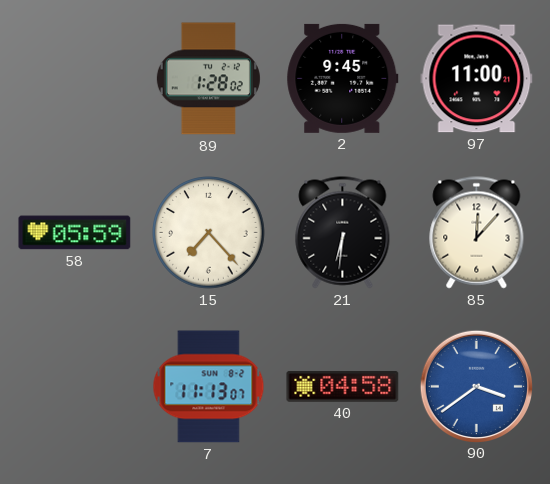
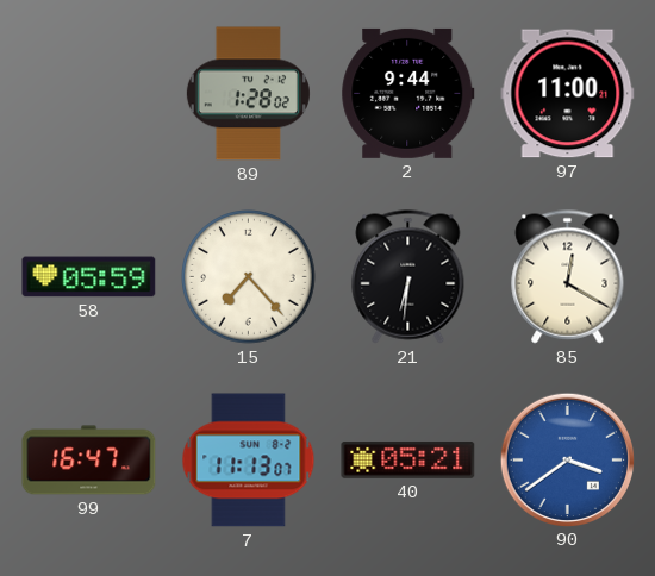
2: 9:45 -> 9:44
85: 12:07 -> 12:20
99: none -> 16:47
40: 04:58 -> 05:21
